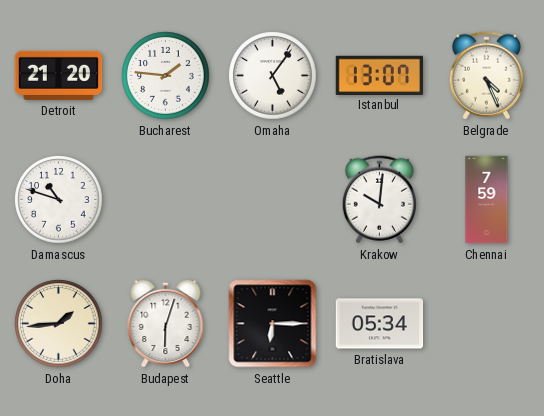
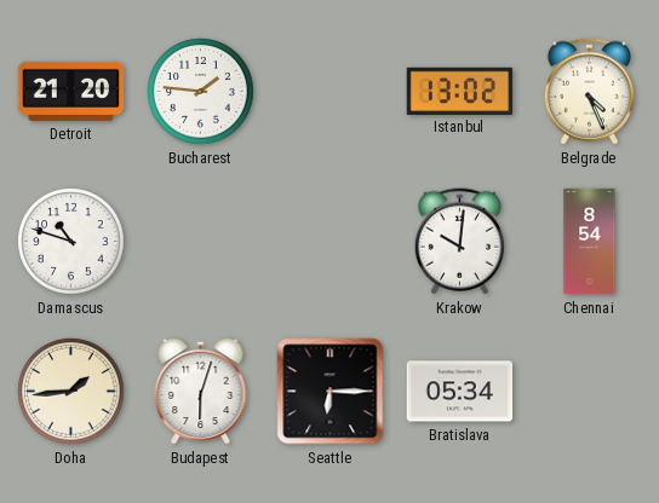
Omaha: 5:06 -> none
Istanbul: 13:07 -> 13:02
Chennai: 7:59 -> 8:54
